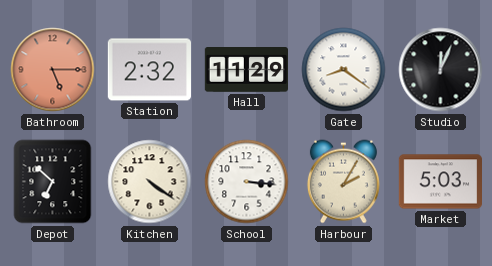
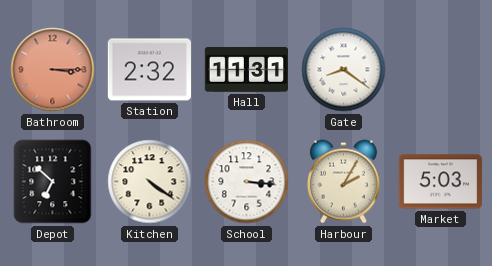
Bathroom: 5:15 -> 3:15
Hall: 11:29 -> 11:31
Studio: 12:04 -> none
